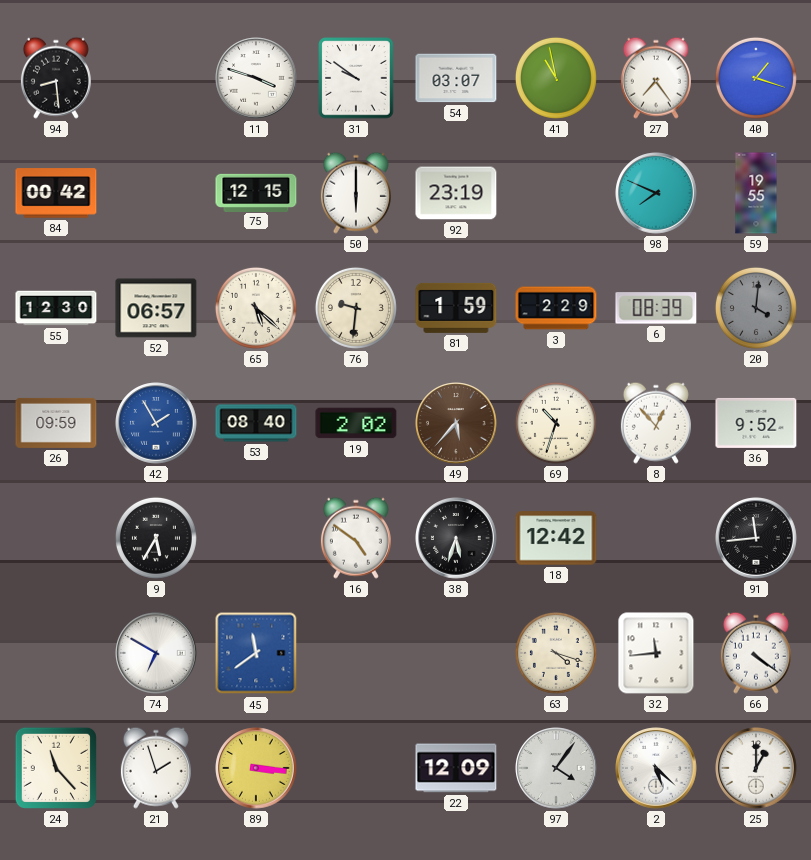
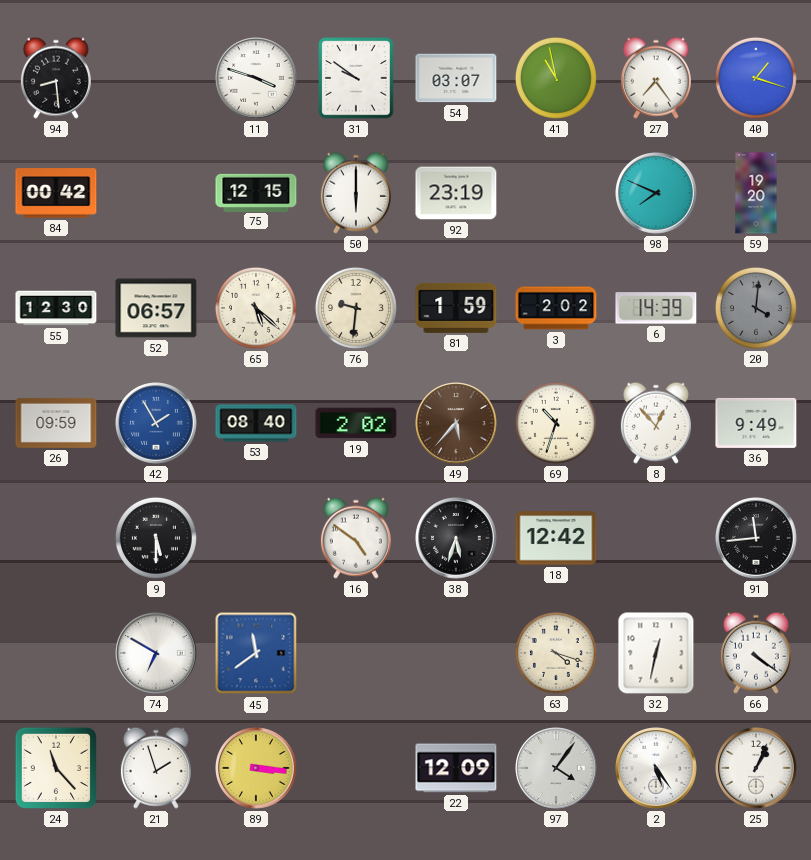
59: 19:55 -> 19:20
3: 2:29 -> 2:02
6: 08:39 -> 14:39
36: 9:52 -> 9:49
9: 5:35 -> 5:30
32: 11:44 -> 12:32
2: 5:22 -> 5:24
25: 1:00 -> 1:04
